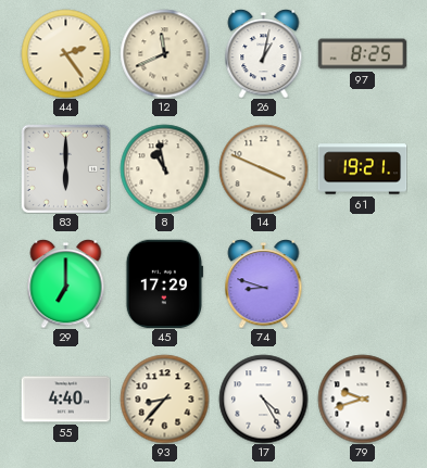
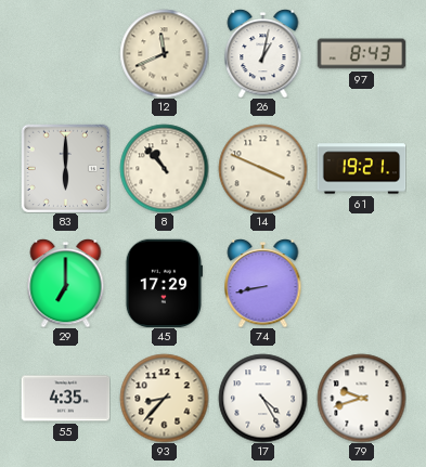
44: 2:24 -> none
97: 8:25 -> 8:43
8: 10:58 -> 10:53
74: 8:48 -> 8:43
55: 4:40 -> 4:35
